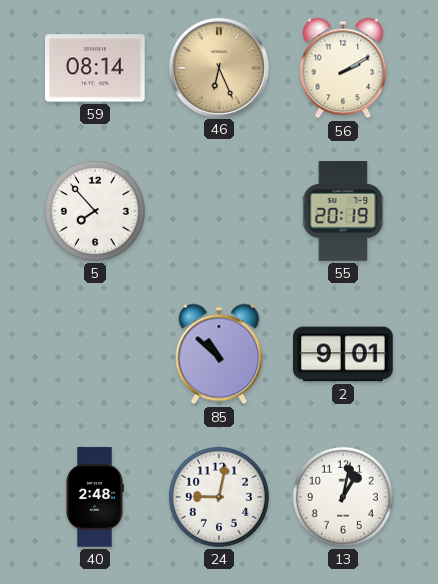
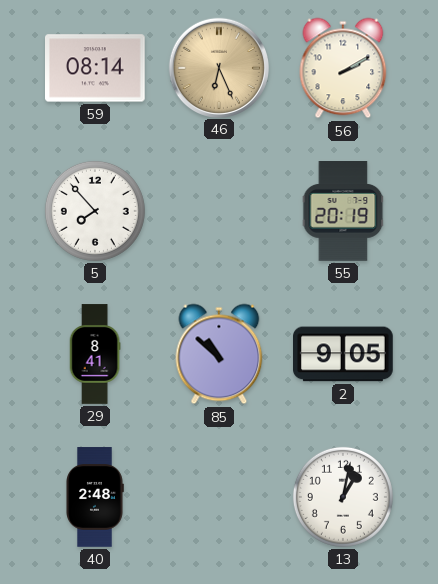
29: none -> 8:41
2: 9:01 -> 9:05
24: 9:02 -> none
